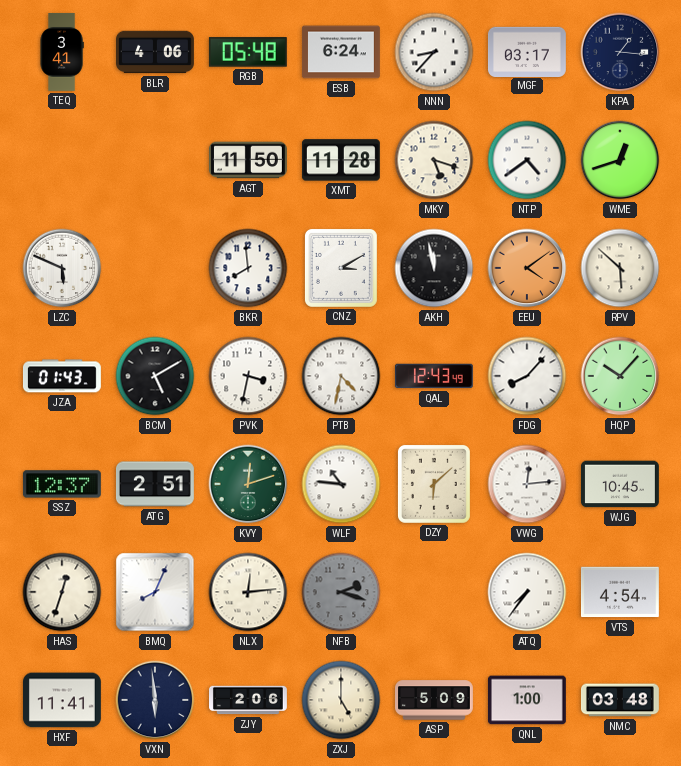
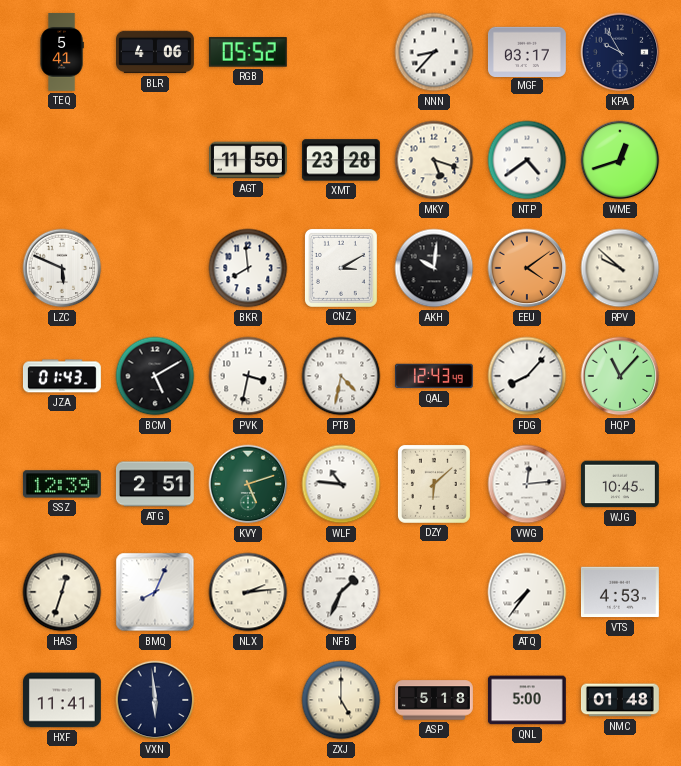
TEQ: 3:41 -> 5:41
RGB: 05:48 -> 05:52
ESB: 6:24 -> none
KPA: 1:16 -> 9:55
XMT: 11:28 -> 23:28
AKH: 11:58 -> 10:01
RPV: 5:52 -> 9:52
HQP: 10:07 -> 11:07
SSZ: 12:37 -> 12:39
KVY: 12:12 -> 5:12
NLX: 12:14 -> 2:14
NFB: 2:18 -> 1:34
NFB dial: grey -> white
VTS: 4:54 -> 4:53
ZJY: 2:06 -> none
ASP: 5:09 -> 5:18
QNL: 1:00 -> 5:00
NMC: 03:48 -> 01:48
